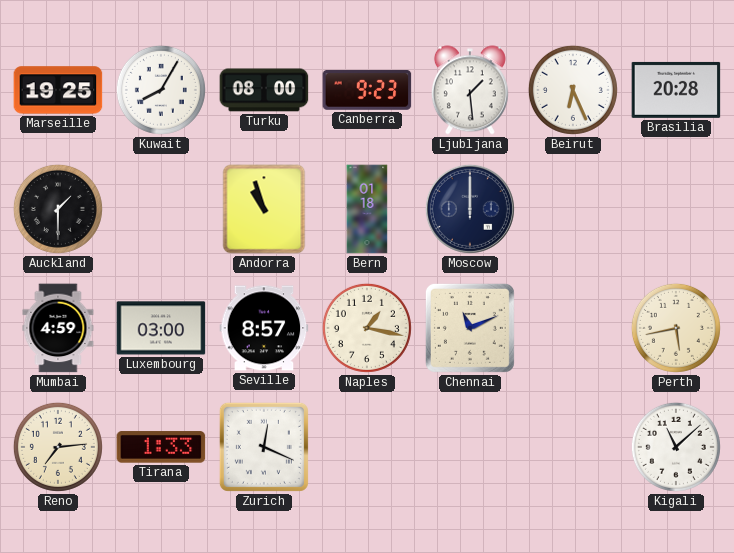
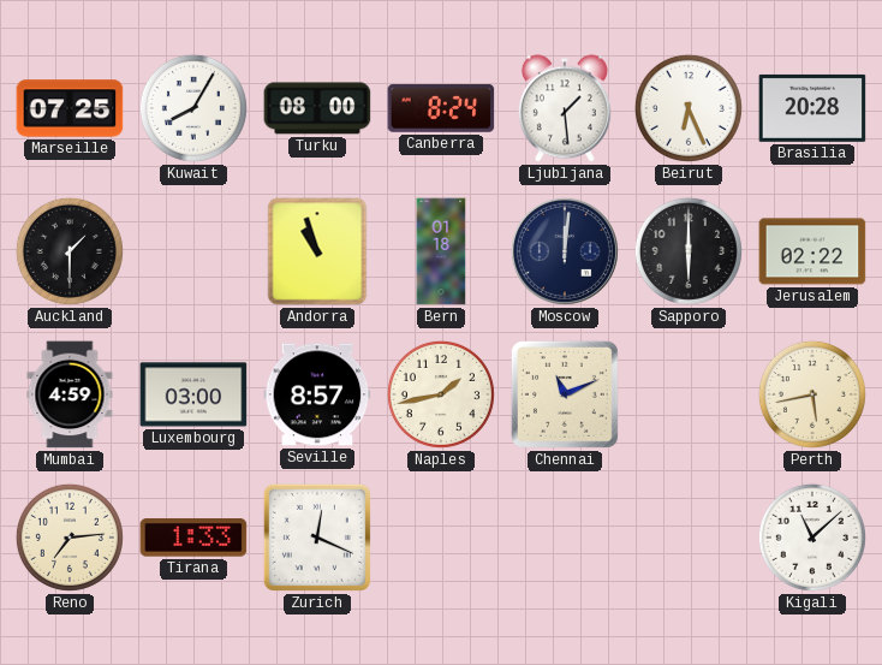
Marseille: 19:25 -> 07:25
Canberra: 9:23 -> 8:24
Moscow: 12:00 -> 12:01
Sapporo: none -> 6:00
Jerusalem: none -> 02:22
Naples: 1:17 -> 1:43
